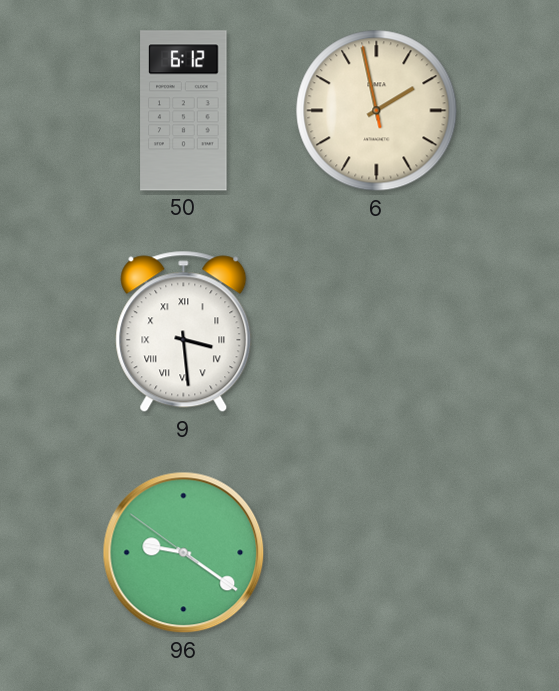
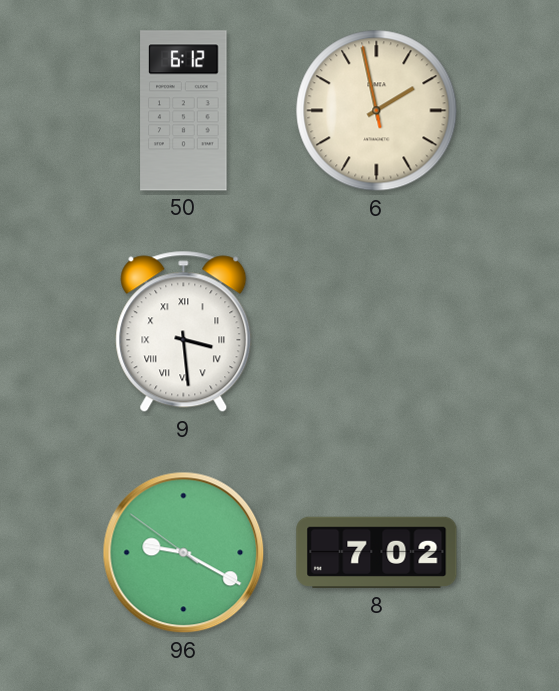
96: 9:20 -> 9:19
8: none -> 7:02
